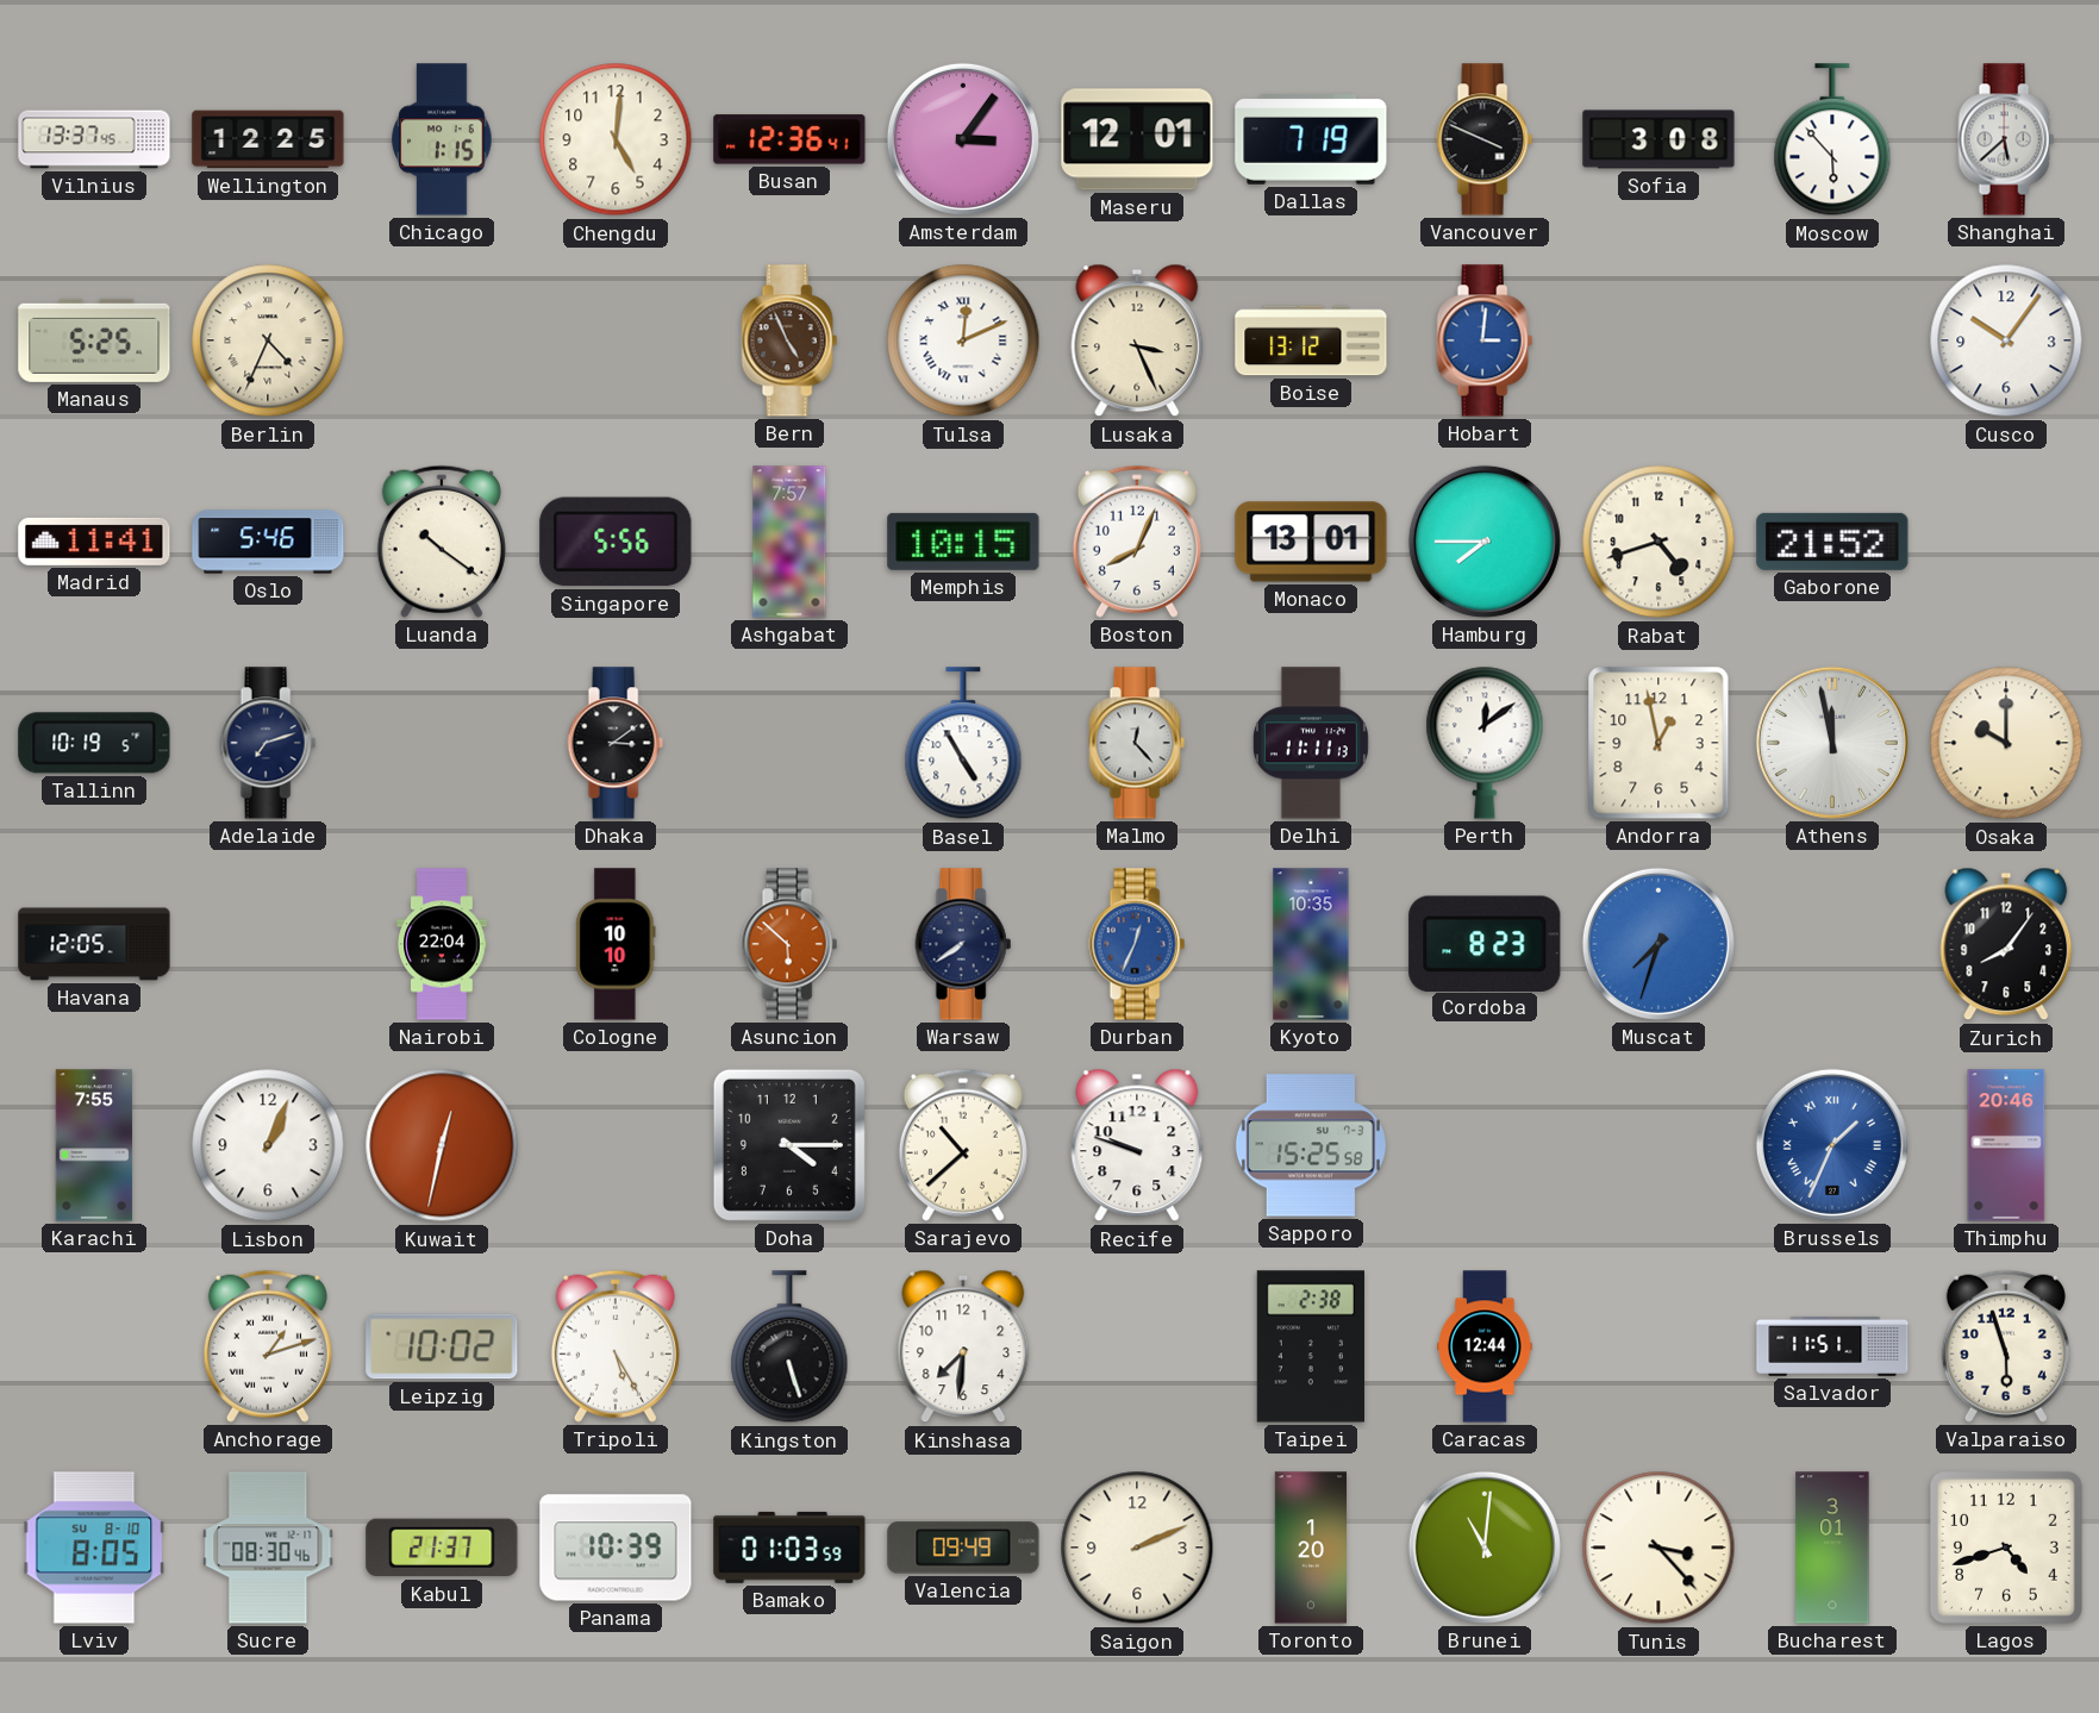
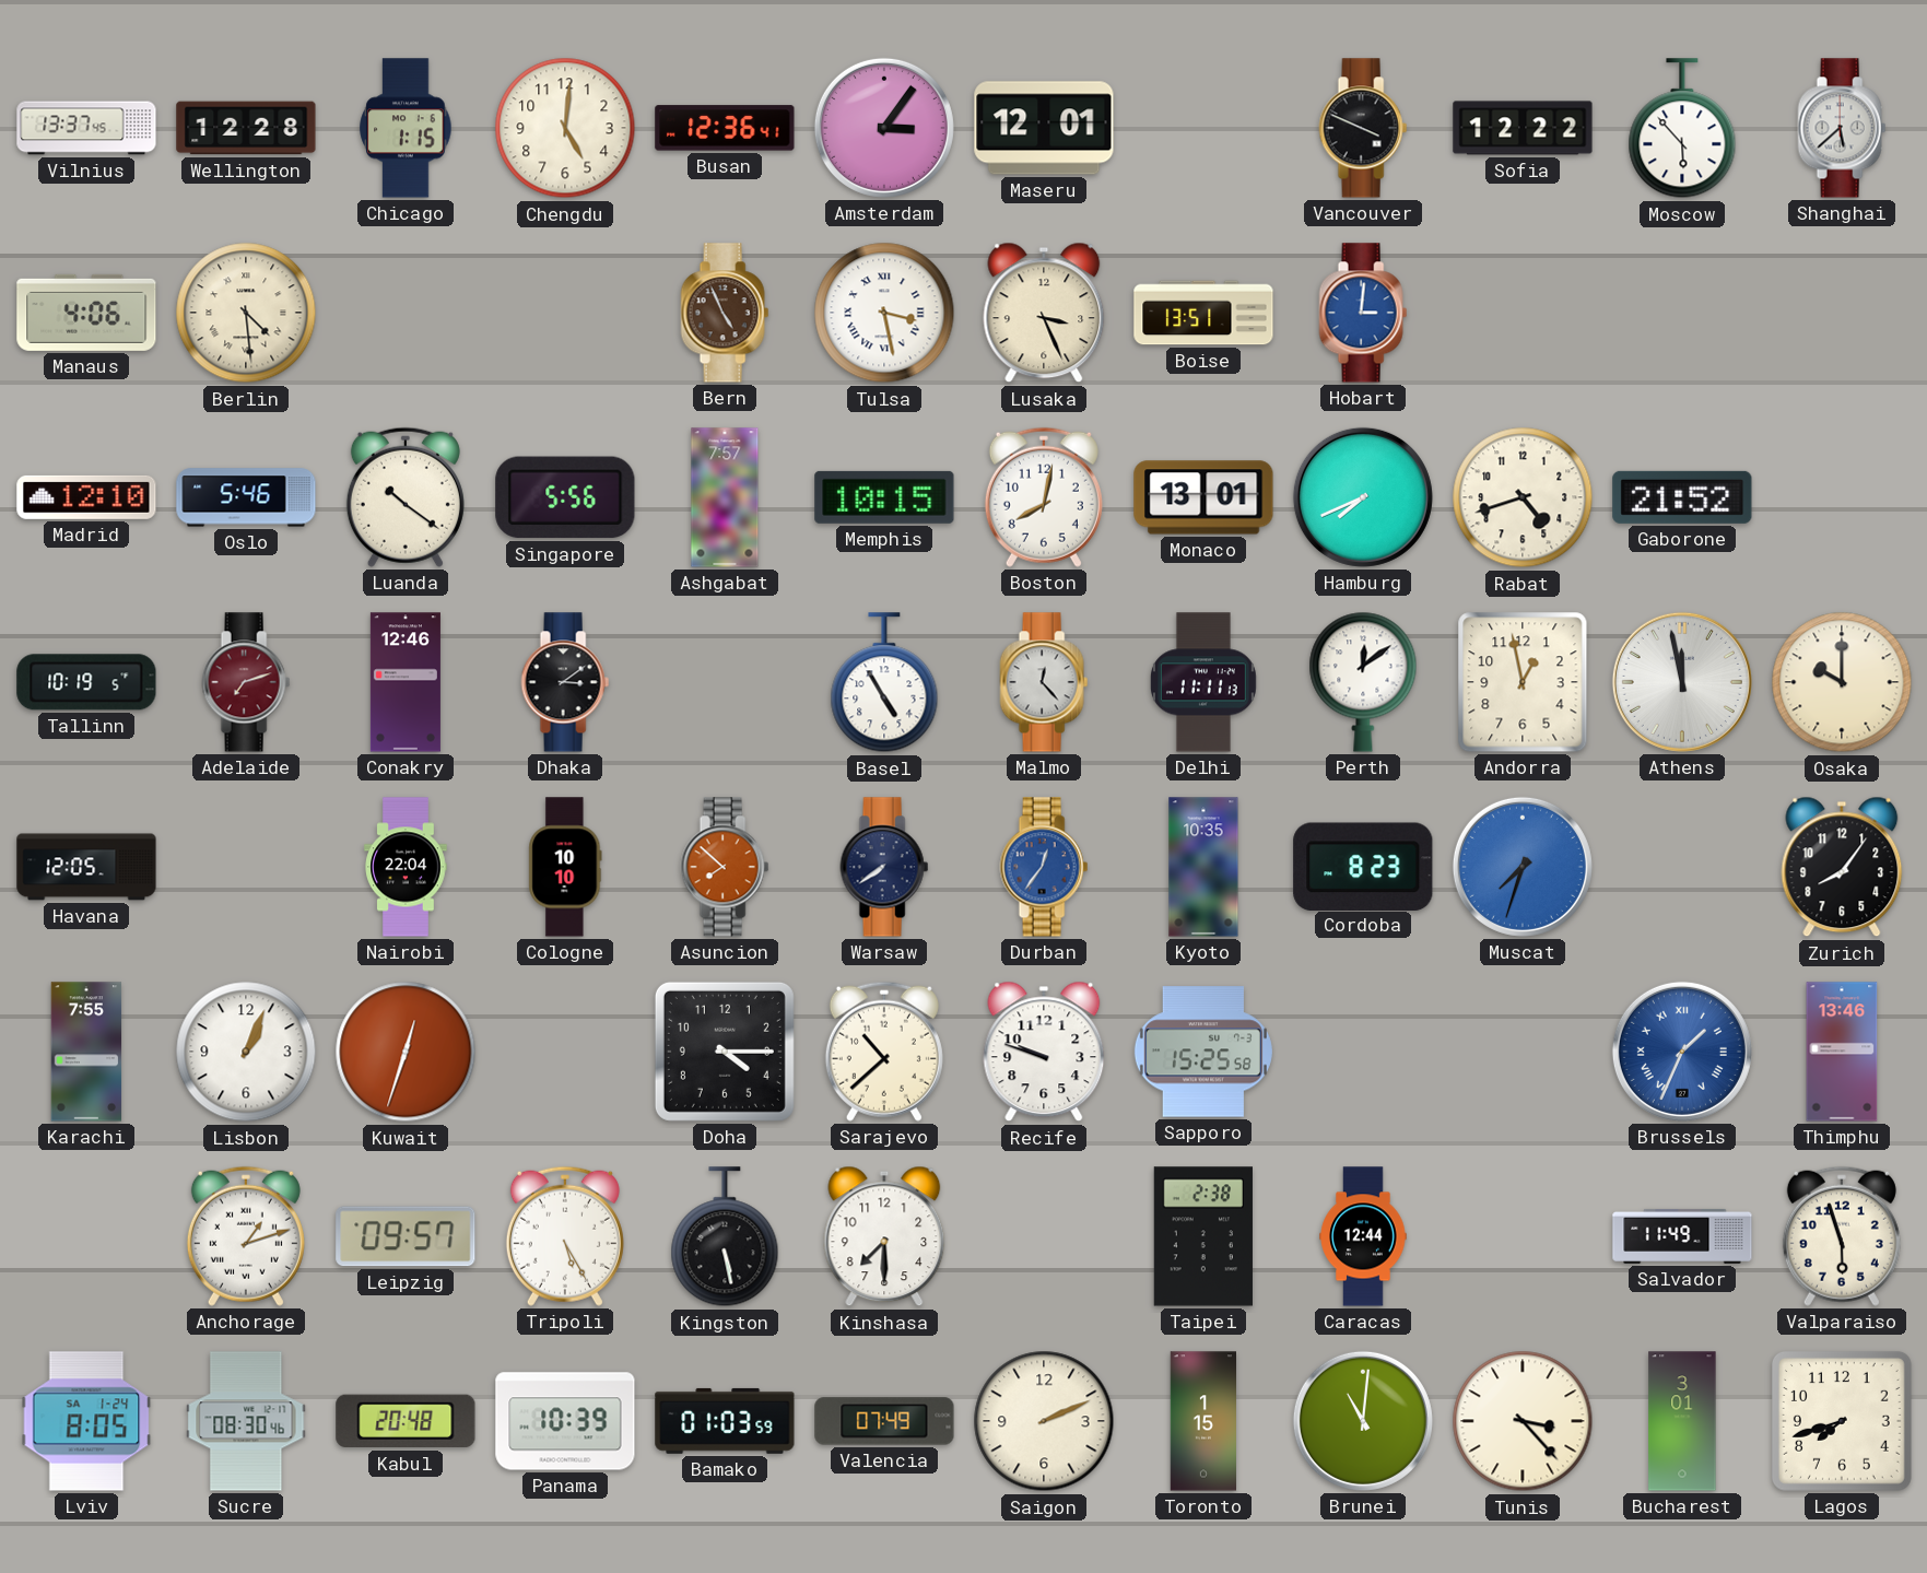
Wellington: 12:25 -> 12:28
Dallas: 7:19 -> none
Sofia: 3:08 -> 12:22
Manaus: 5:25 -> 4:06
Berlin: 4:34 -> 4:29
Tulsa: 12:11 -> 3:28
Boise: 13:12 -> 13:51
Cusco: 10:06 -> none
Madrid: 11:41 -> 12:10
Boston: 8:04 -> 8:02
Hamburg: 7:45 -> 7:41
Adelaide dial: navy -> burgundy
Conakry: none -> 12:46
Asuncion: 5:52 -> 7:52
Durban: 12:34 -> 12:36
Kuwait: 12:32 -> 12:33
Thimphu: 20:46 -> 13:46
Leipzig: 10:02 -> 09:57
Kingston: 5:27 -> 5:28
Kinshasa: 7:31 -> 7:30
Salvador: 11:51 -> 11:49
Lviv date: SU 8-10 -> SA 1-24
Kabul: 21:37 -> 20:48
Valencia: 09:49 -> 07:49
Toronto: 1:20 -> 1:15
Lagos: 4:42 -> 7:42
